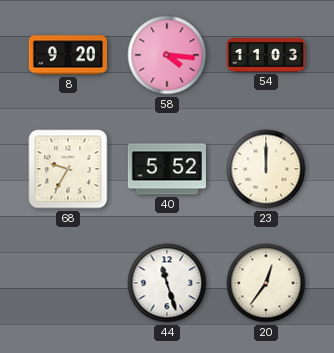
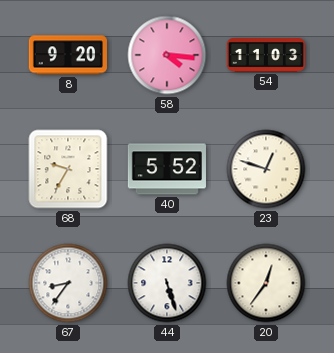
23: 12:00 -> 12:48
67: none -> 8:36
44: 11:27 -> 5:27
